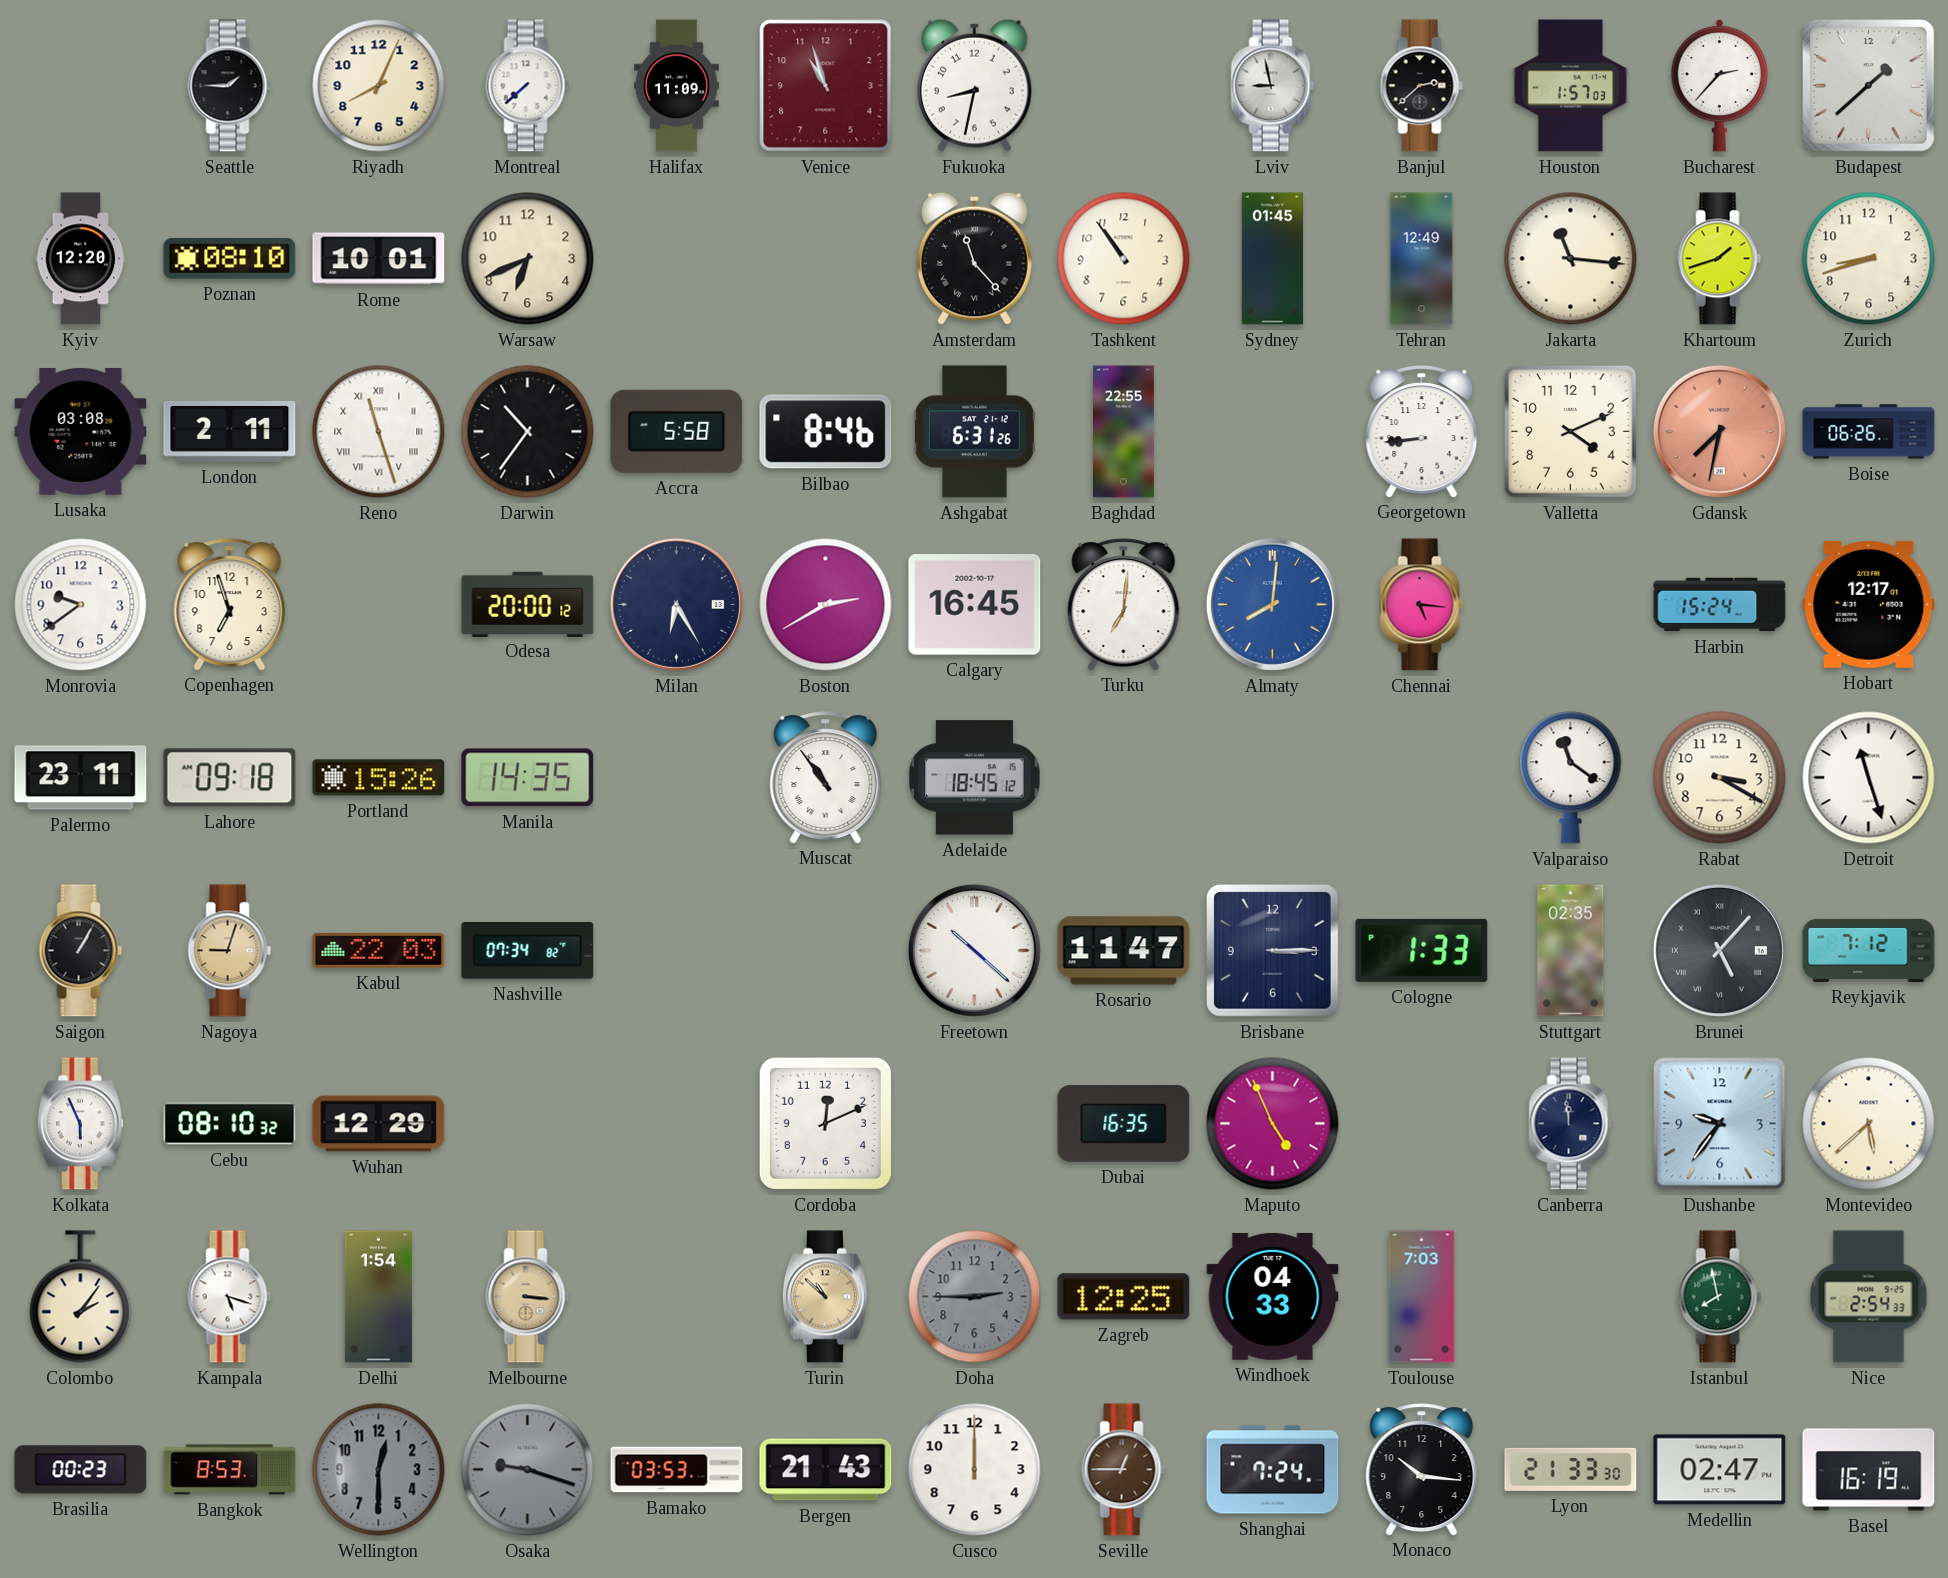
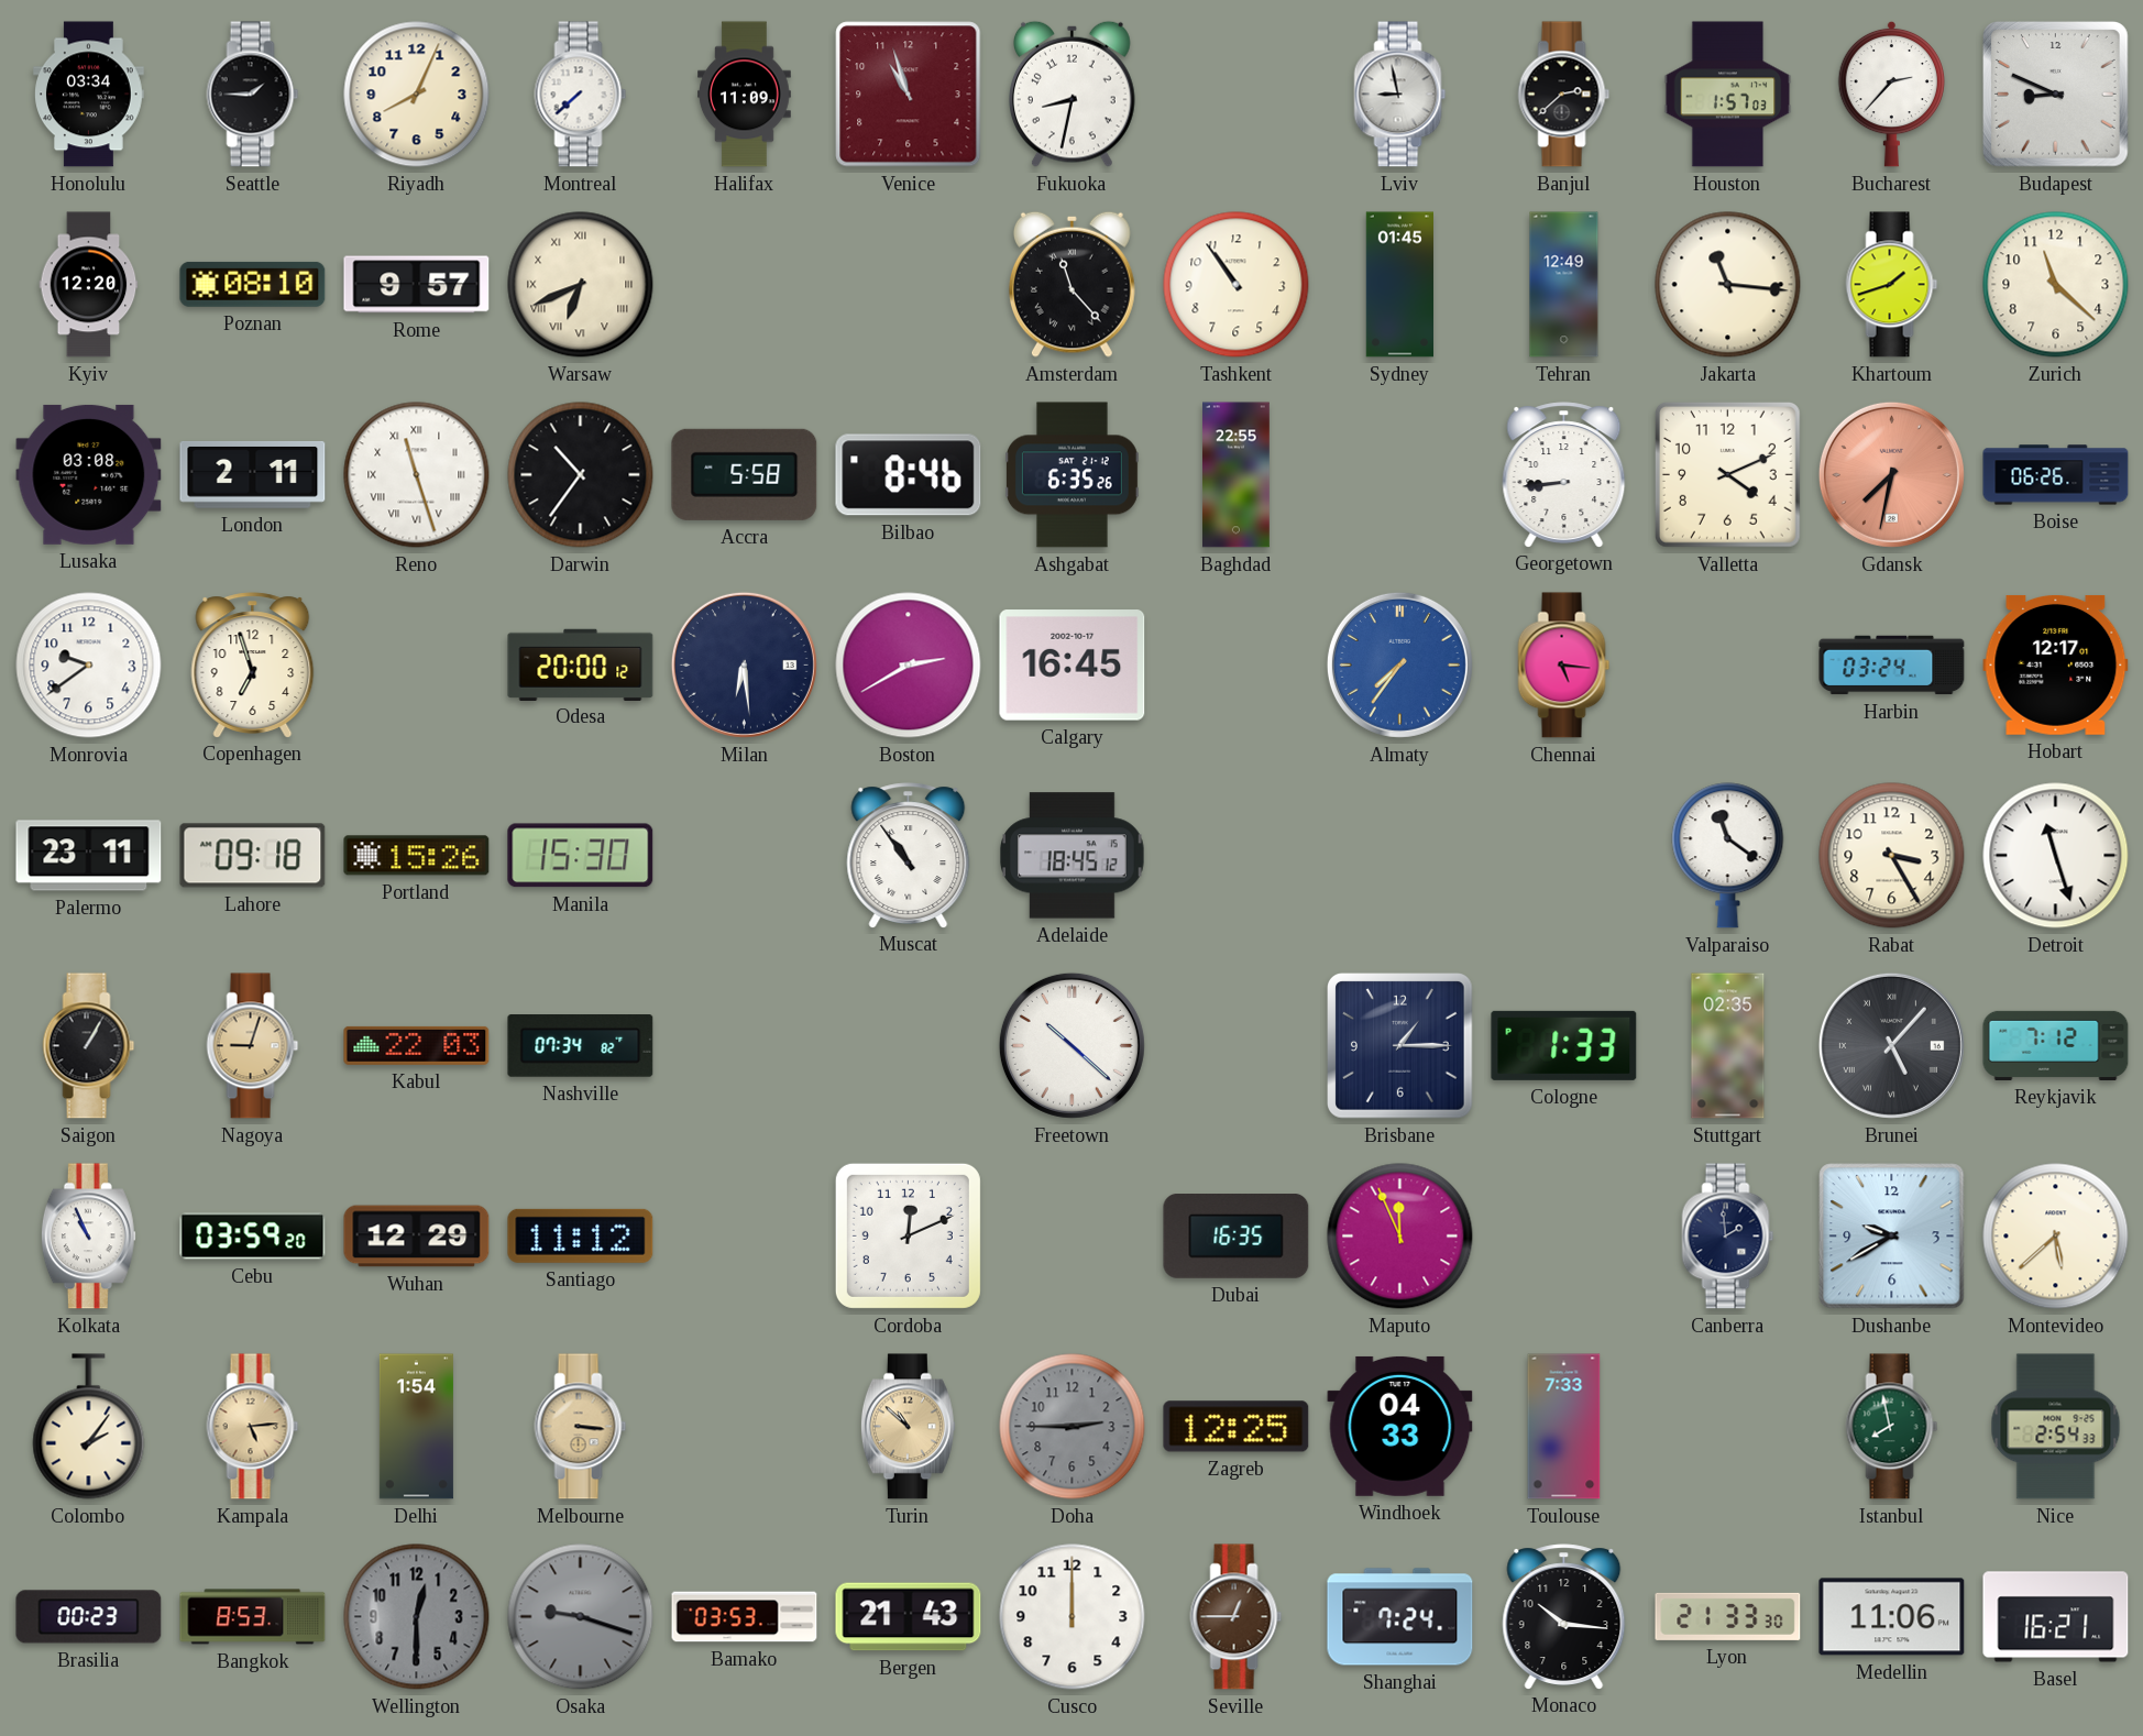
Honolulu: none -> 03:34
Budapest: 1:38 -> 8:49
Rome: 10:01 -> 9:57
Warsaw numerals: Arabic -> Roman
Zurich: 8:42 -> 11:22
Ashgabat: 6:31 -> 6:35
Milan: 6:25 -> 6:29
Turku: 7:01 -> none
Almaty: 8:01 -> 7:36
Harbin: 15:24 -> 03:24
Manila: 14:35 -> 15:30
Rabat: 3:20 -> 3:25
Rosario: 11:47 -> none
Brisbane: 3:15 -> 1:15
Kolkata: 5:56 -> 10:56
Cebu: 08:10 -> 03:59
Santiago: none -> 11:12
Maputo: 4:56 -> 11:56
Canberra: 11:59 -> 1:59
Dushanbe: 9:36 -> 9:40
Kampala: 5:18 -> 5:14
Kampala dial: white -> champagne
Toulouse: 7:03 -> 7:33
Medellin: 02:47 -> 11:06
Basel: 16:19 -> 16:21
